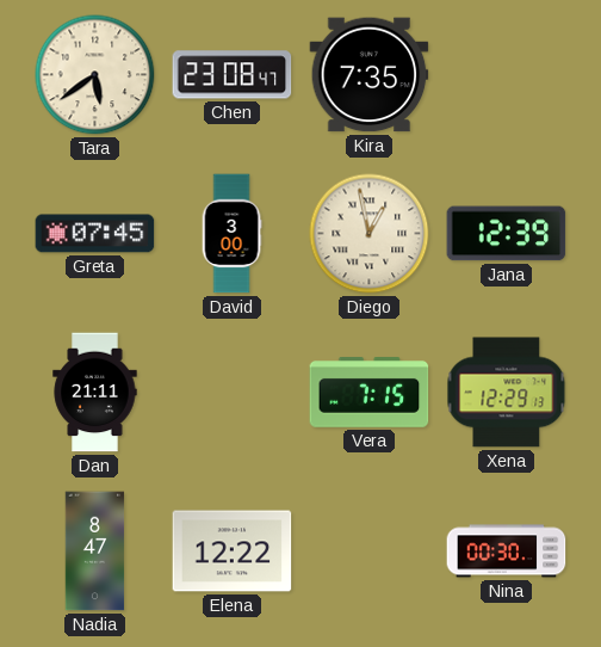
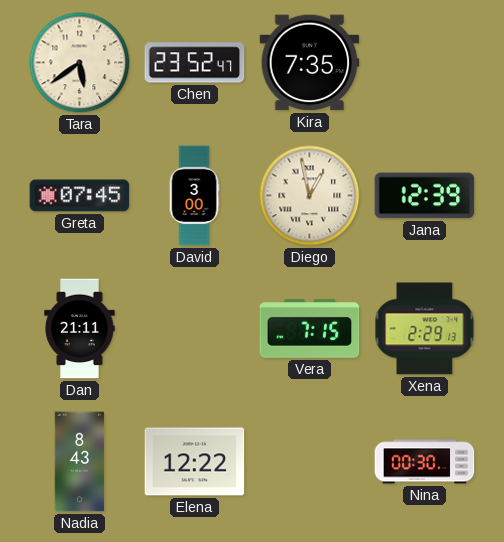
Chen: 23:08 -> 23:52
Xena: 12:29 -> 2:29
Nadia: 8:47 -> 8:43
